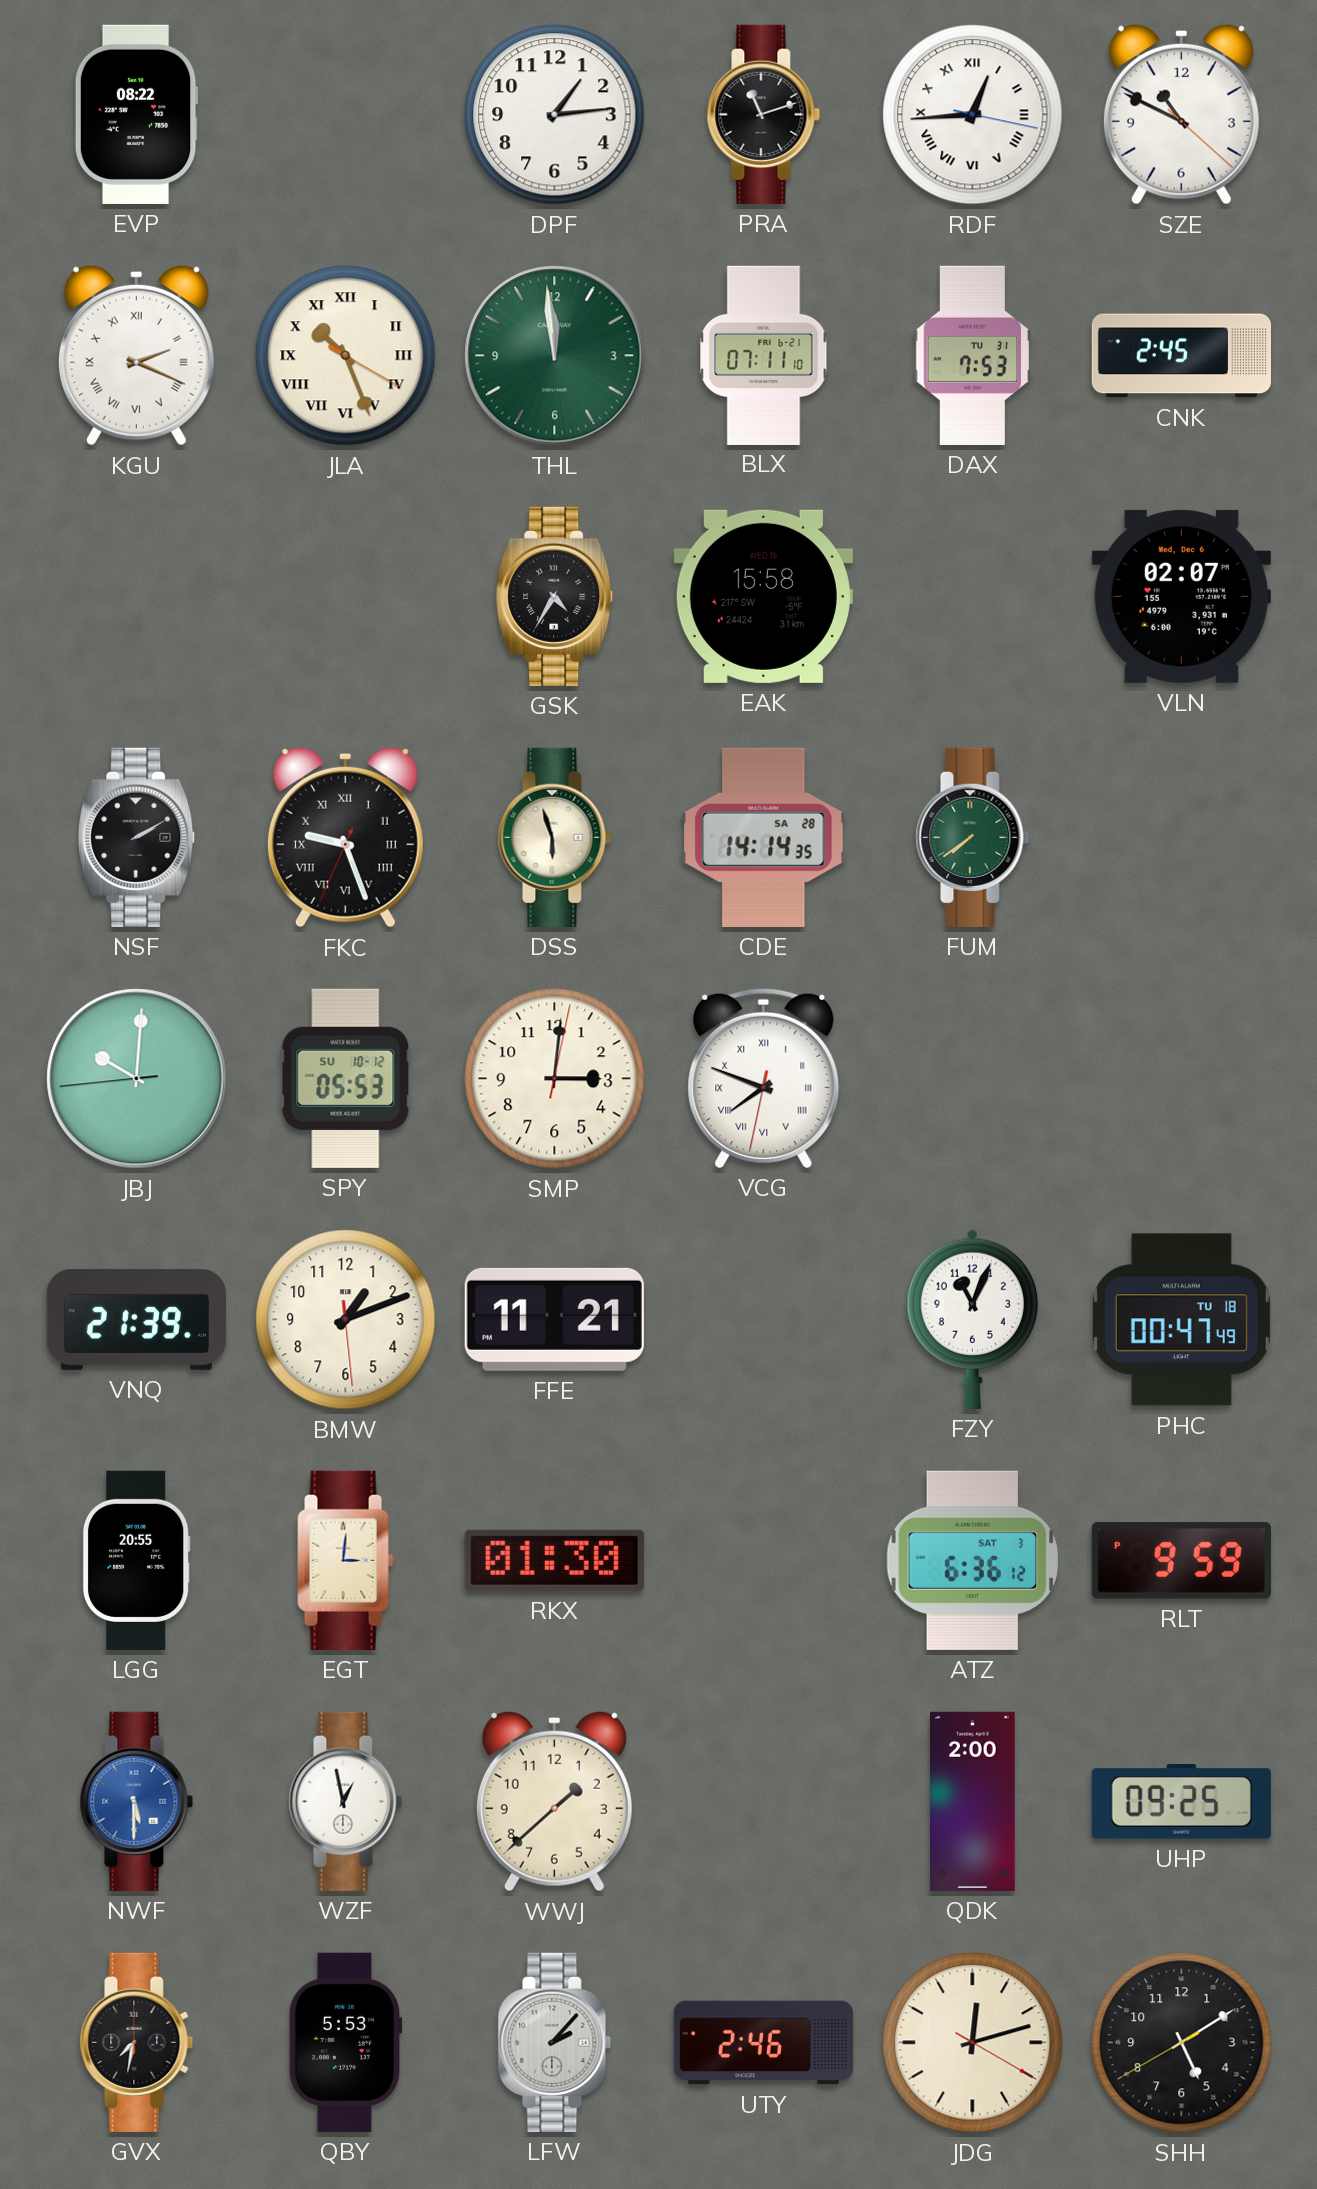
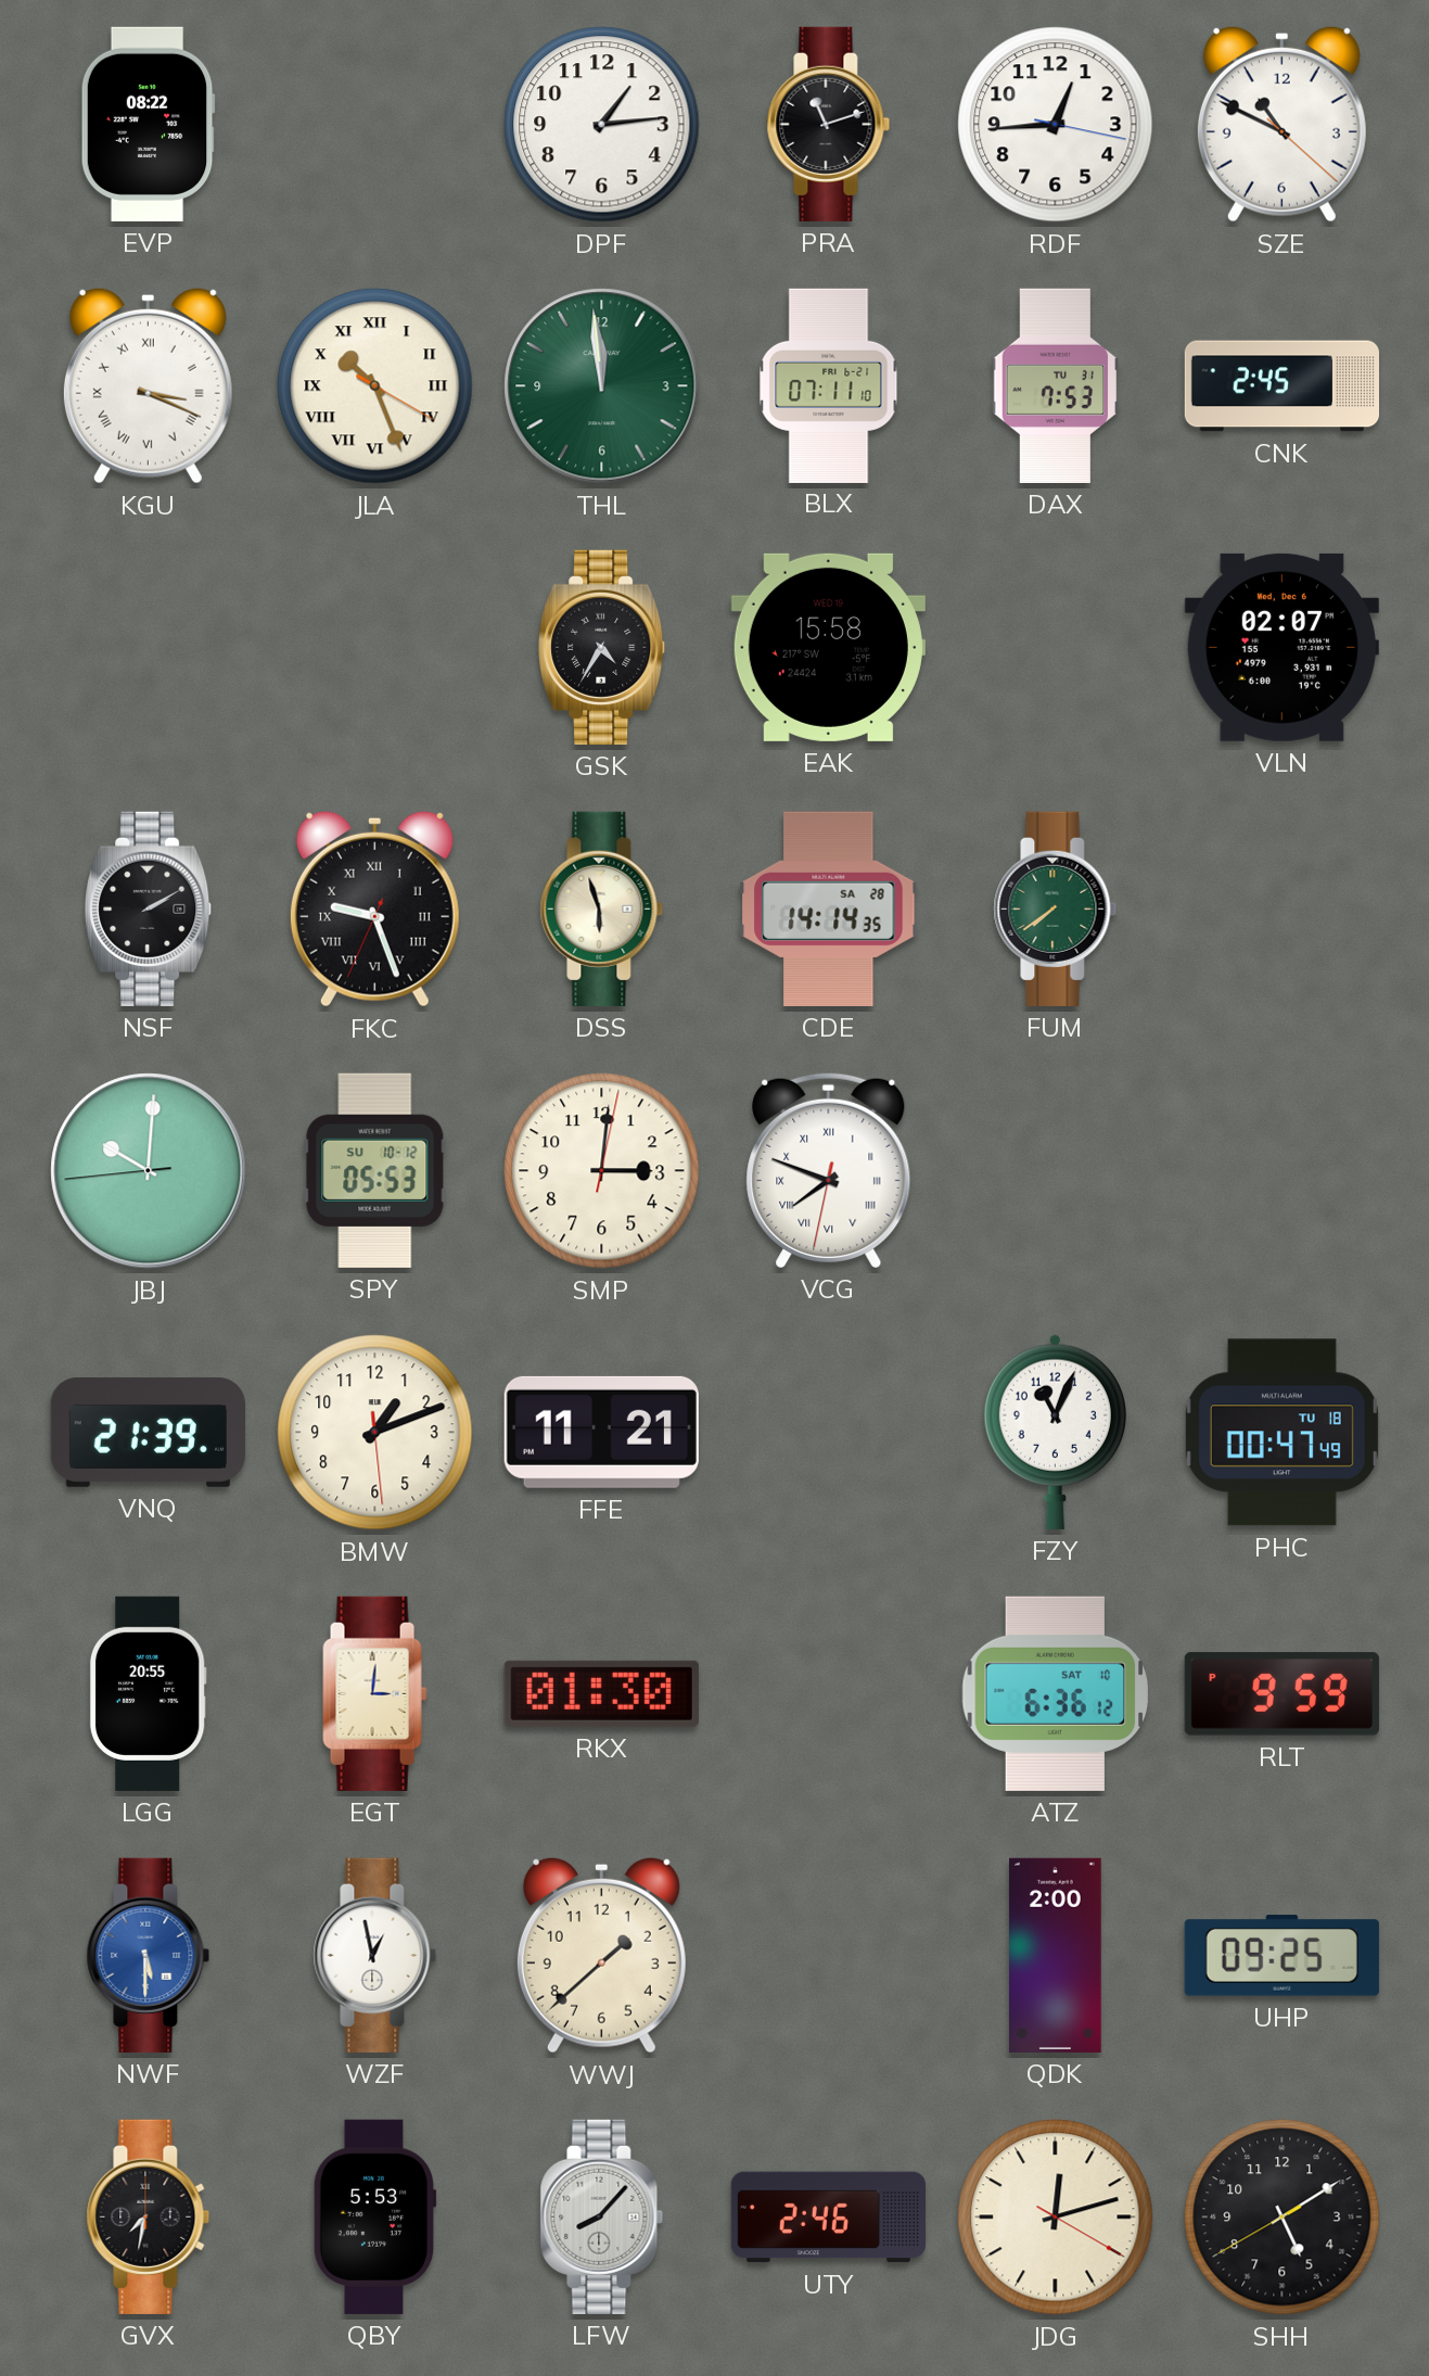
RDF numerals: Roman -> Arabic
KGU: 2:19 -> 3:19
ATZ date: SAT 3 -> SAT 10
LFW: 2:07 -> 8:07
